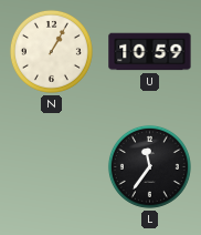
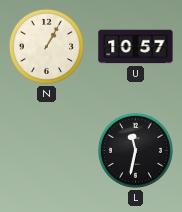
U: 10:59 -> 10:57
L: 11:36 -> 11:32
